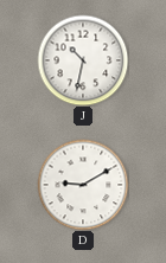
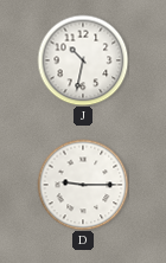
D: 9:10 -> 9:15
